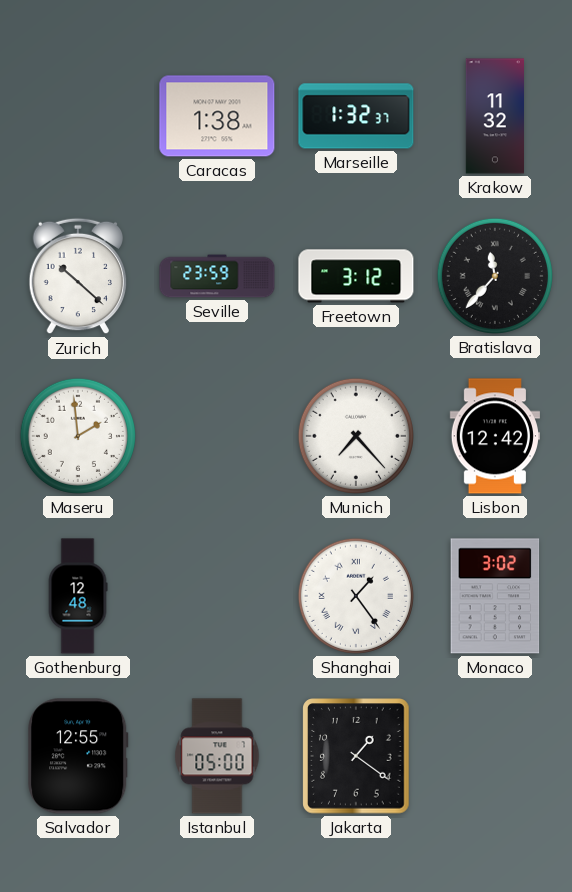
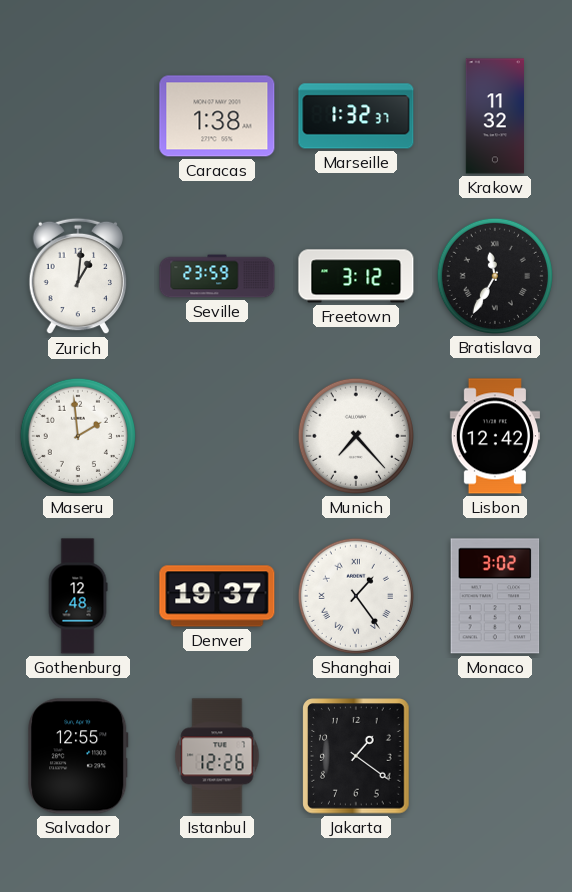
Zurich: 10:22 -> 1:01
Bratislava: 11:37 -> 11:35
Denver: none -> 19:37
Istanbul: 05:00 -> 12:26
